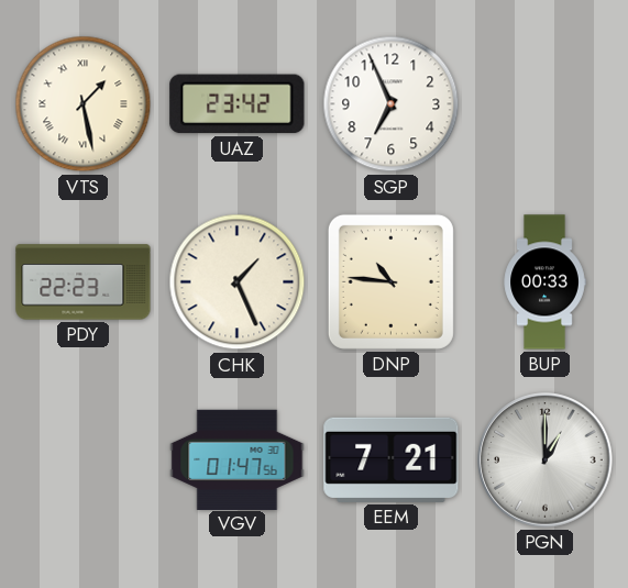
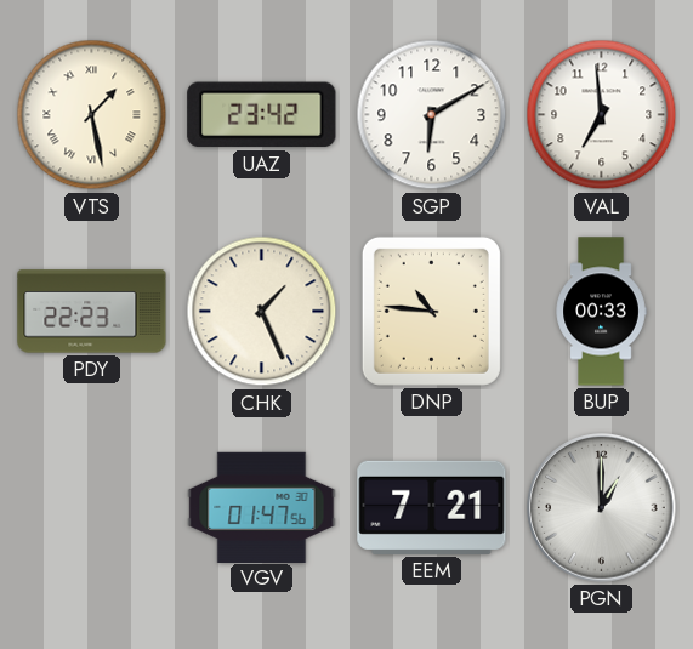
SGP: 6:56 -> 6:10
VAL: none -> 6:59
